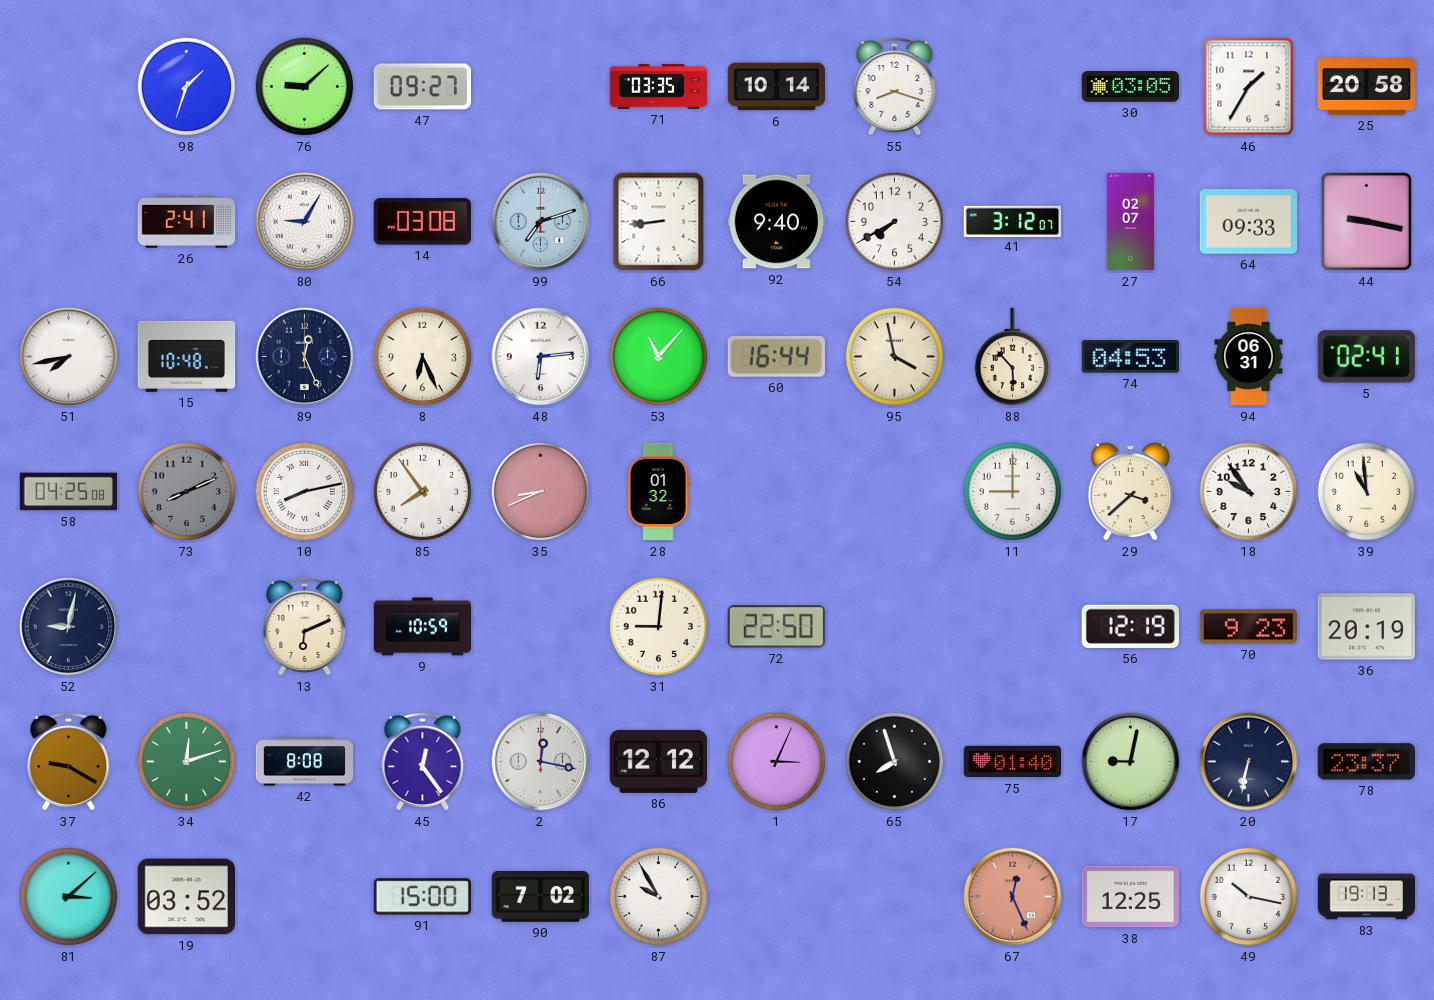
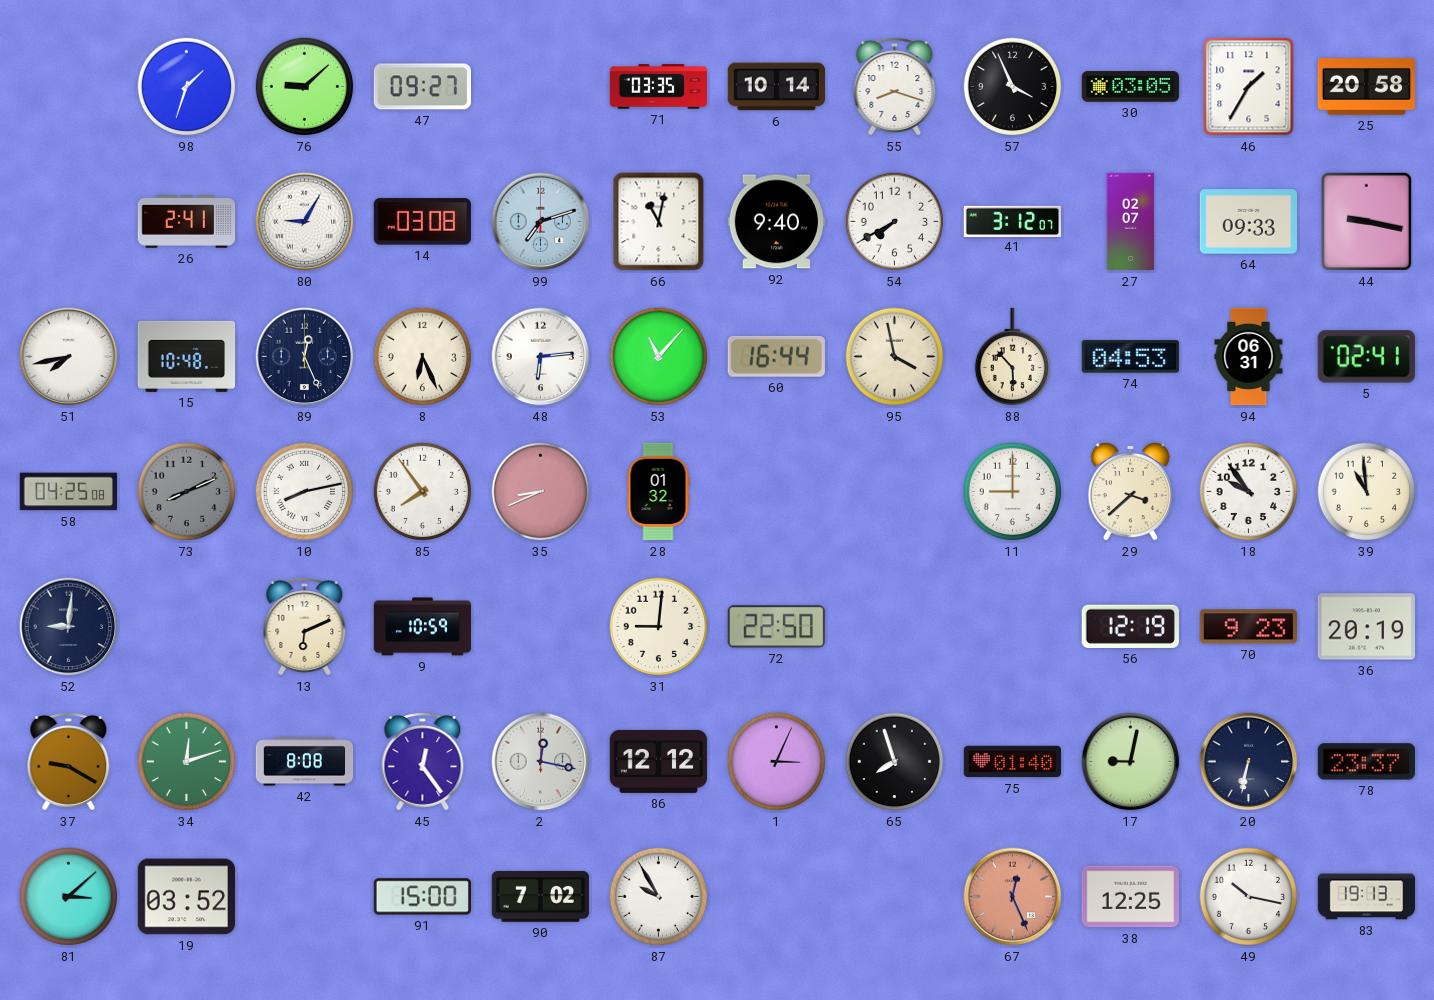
57: none -> 3:56
66: 8:44 -> 11:02
52: 9:02 -> 9:01
